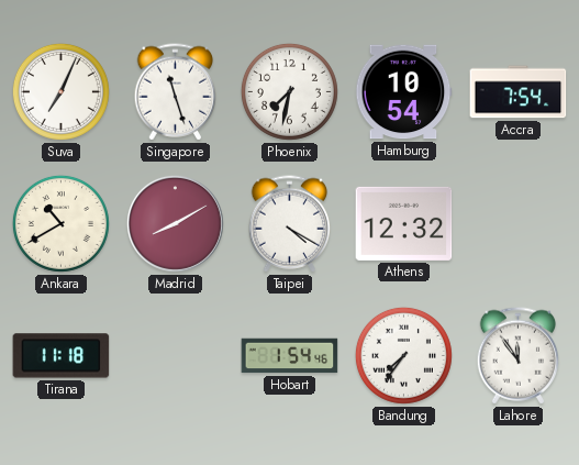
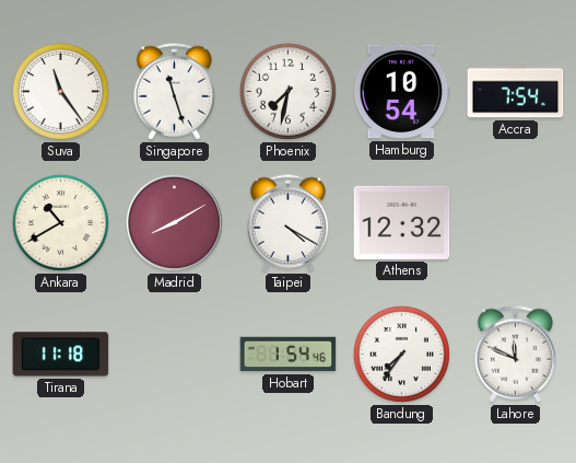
Suva: 7:04 -> 11:24
Lahore: 11:54 -> 11:49
